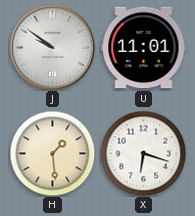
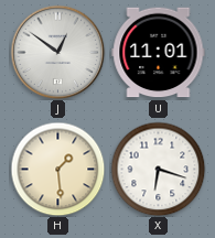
J: 9:51 -> 12:51
